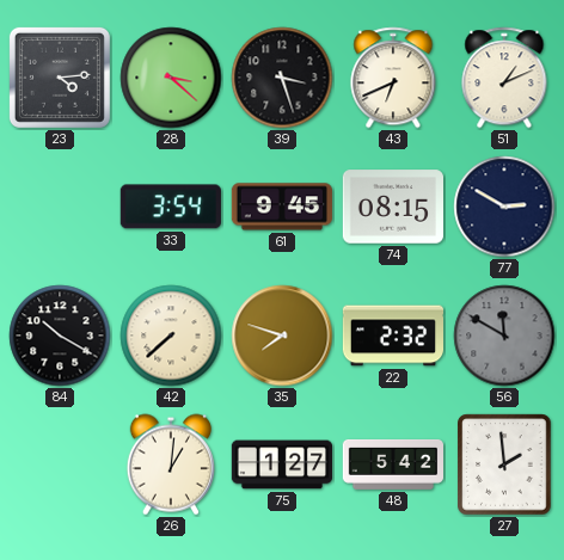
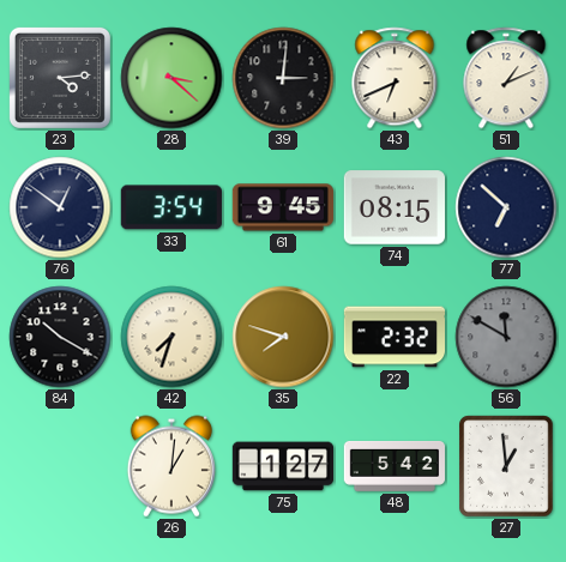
39: 3:27 -> 3:01
76: none -> 12:51
77: 2:50 -> 6:52
42: 7:38 -> 7:33
27: 1:59 -> 12:59
